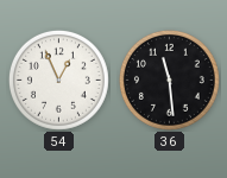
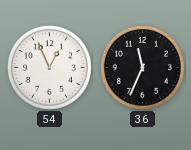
36: 11:29 -> 11:34
